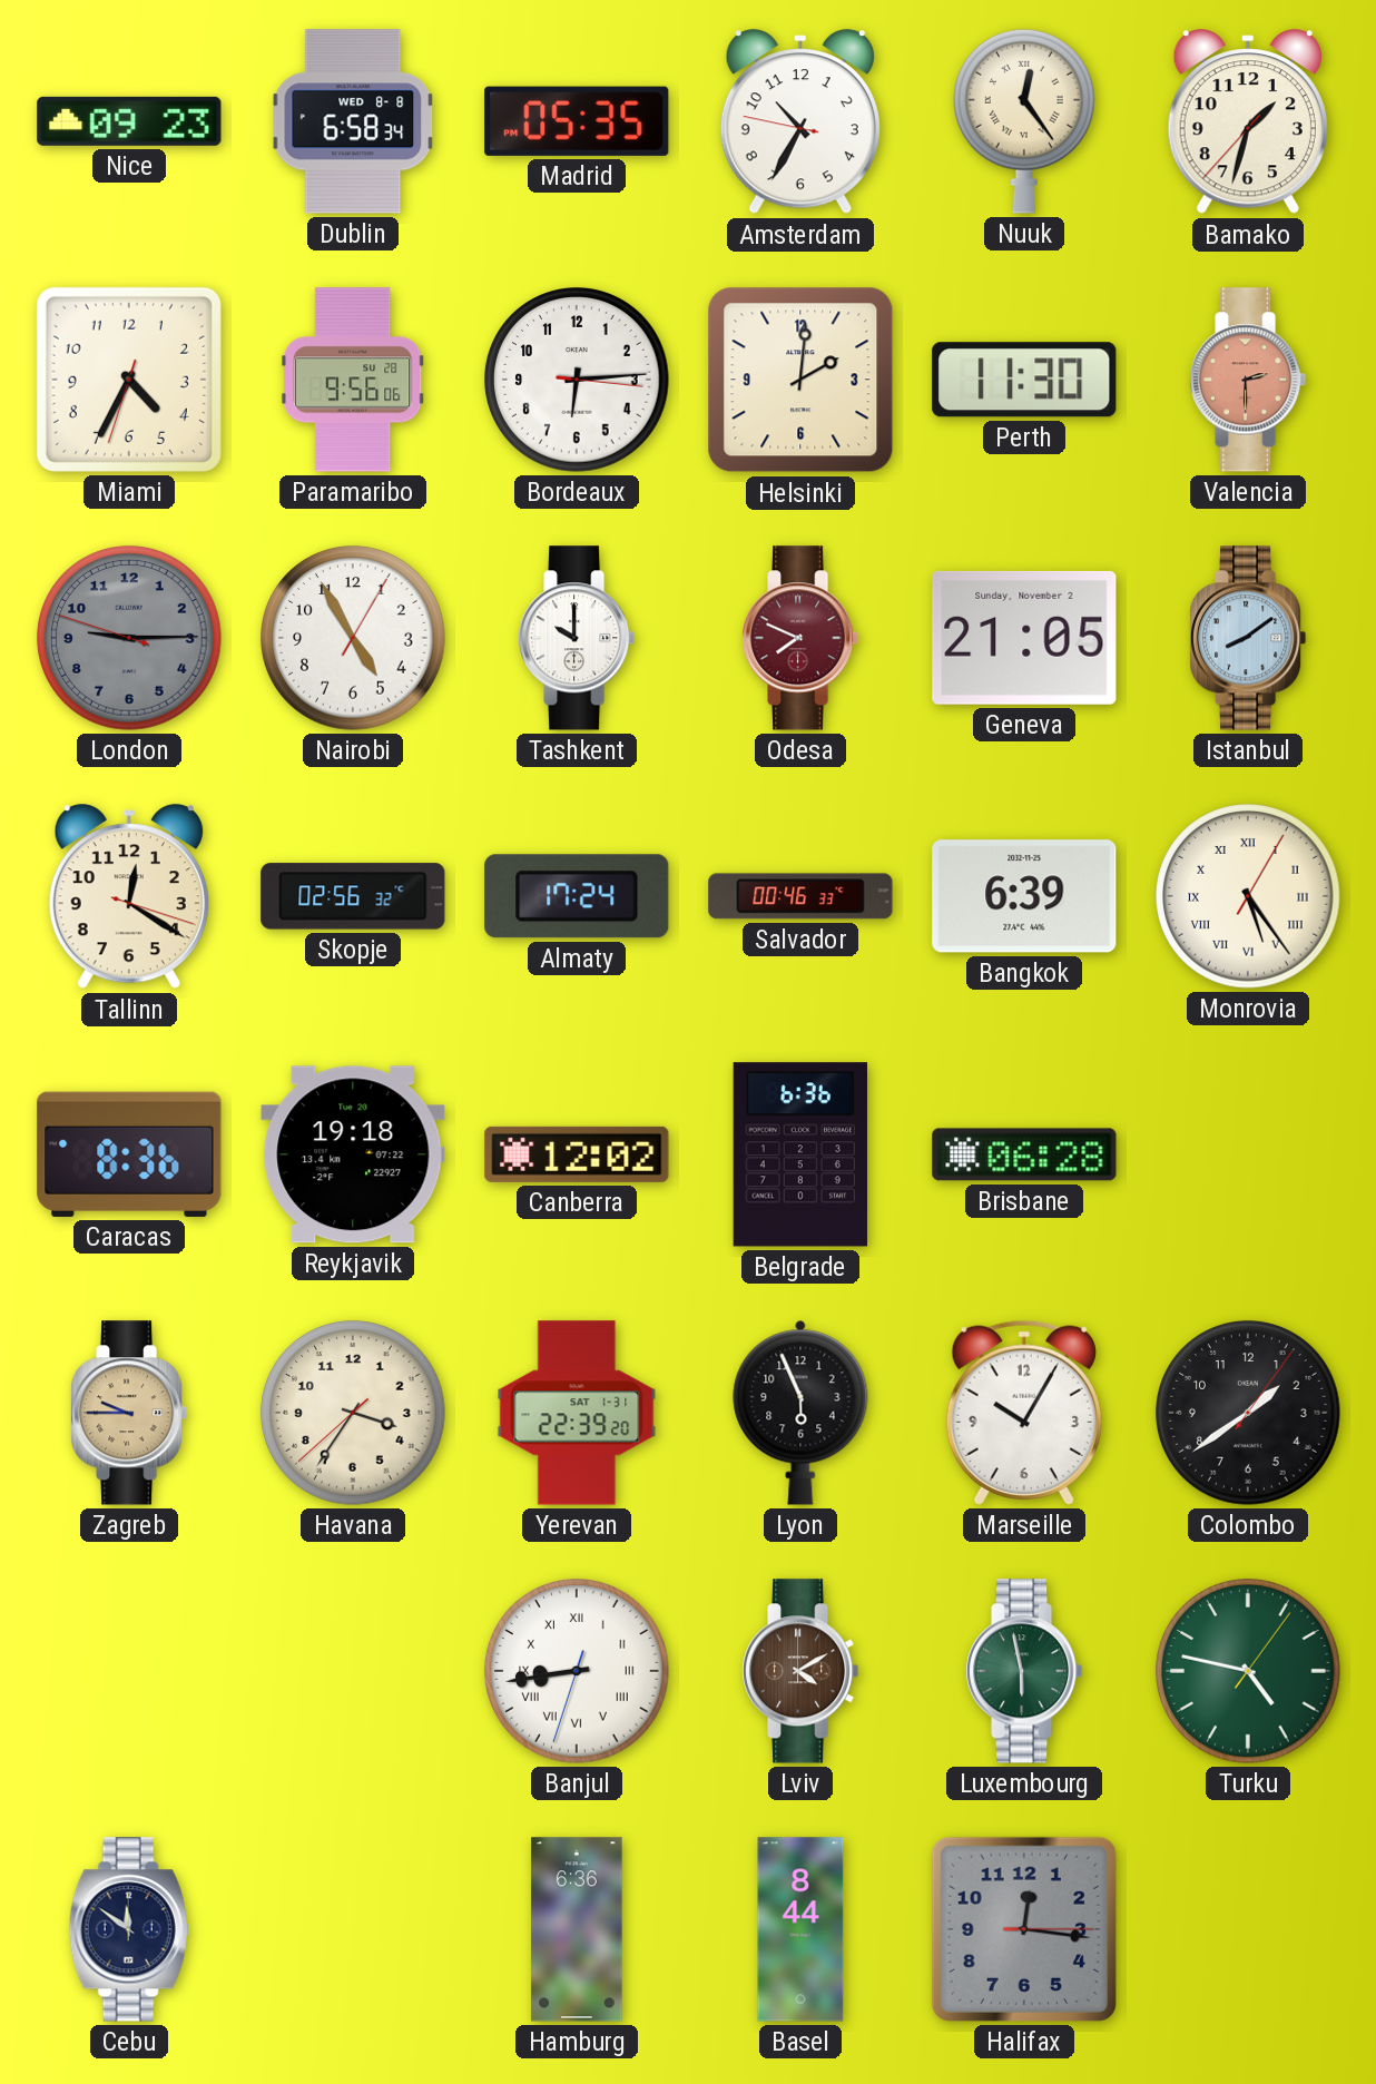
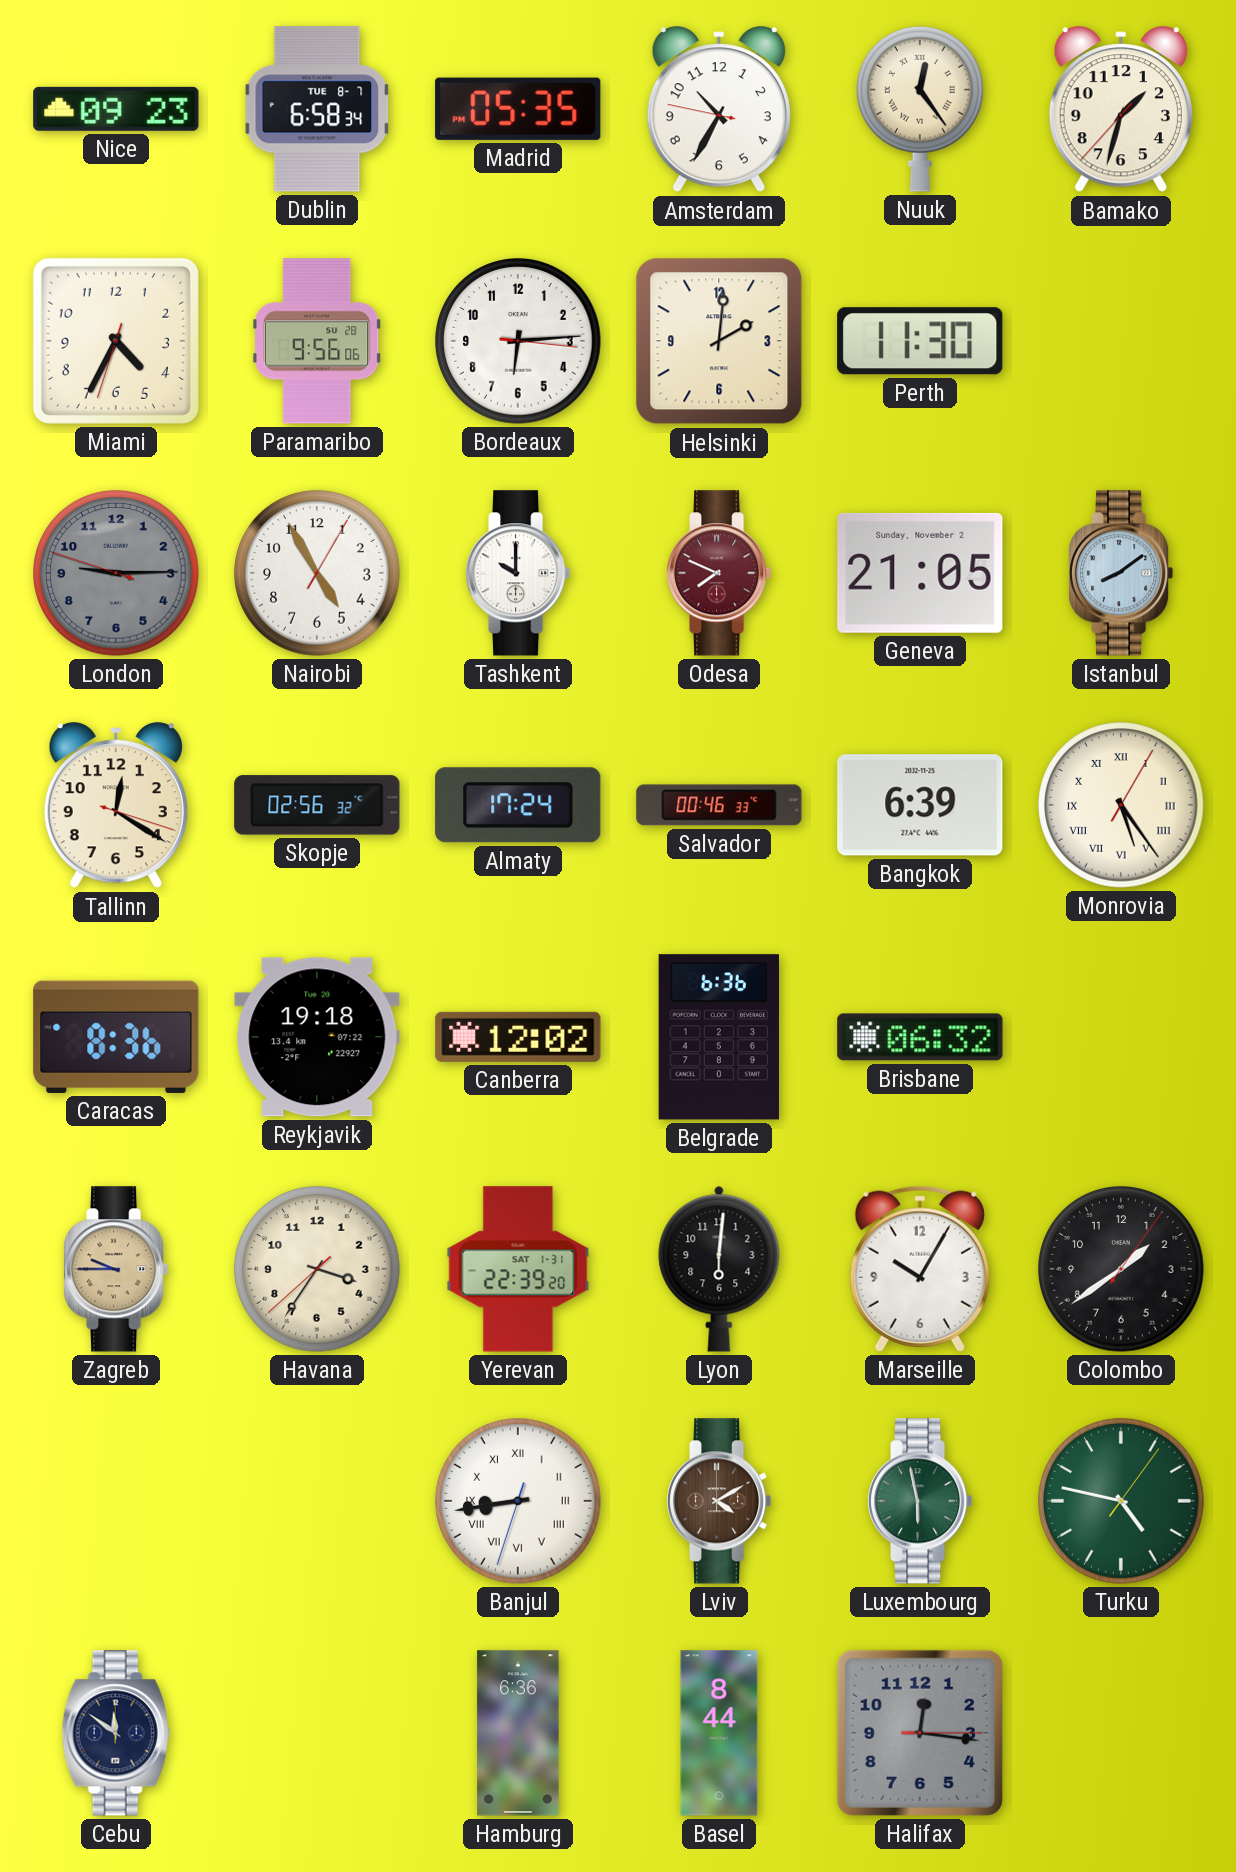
Dublin date: WED 8-8 -> TUE 8-7
Valencia: 2:30 -> none
Brisbane: 06:28 -> 06:32
Lyon: 5:56 -> 6:01
